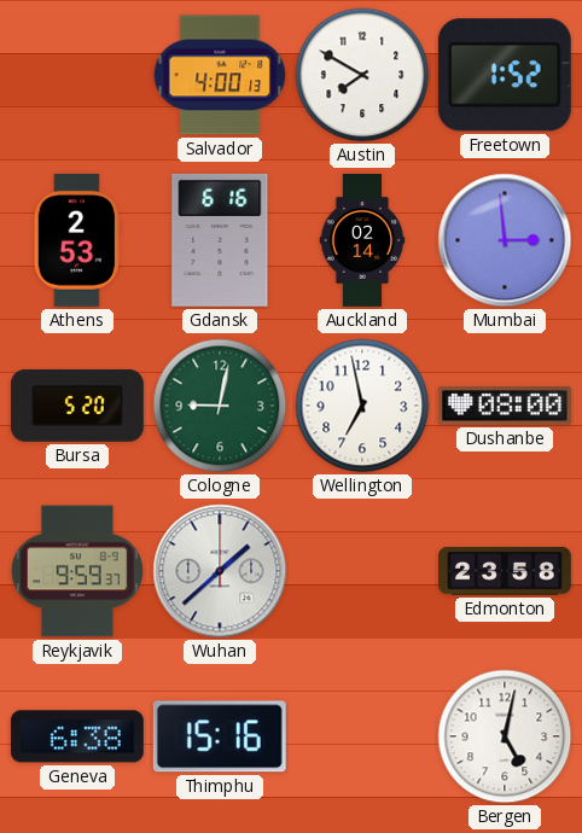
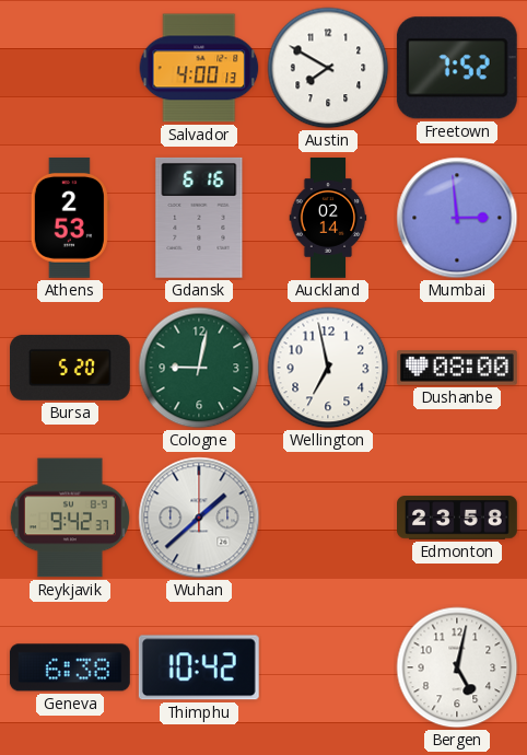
Freetown: 1:52 -> 7:52
Reykjavik: 9:59 -> 9:42
Thimphu: 15:16 -> 10:42
